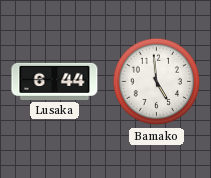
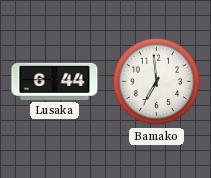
Bamako: 4:59 -> 6:59
